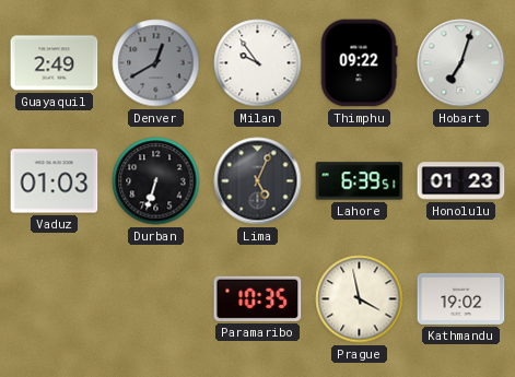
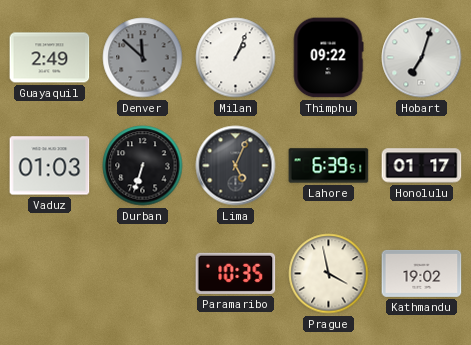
Denver: 12:40 -> 11:52
Milan: 9:54 -> 1:04
Honolulu: 01:23 -> 01:17
